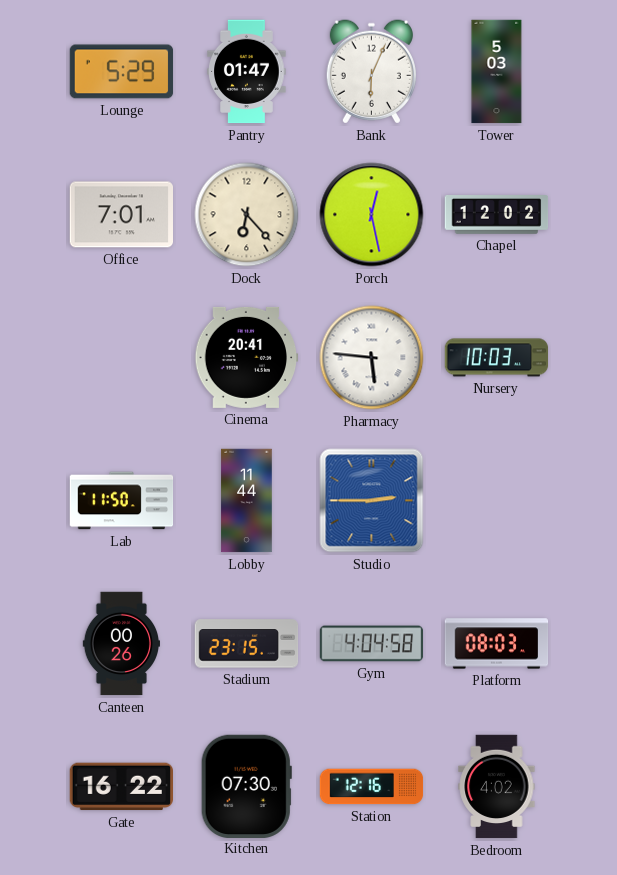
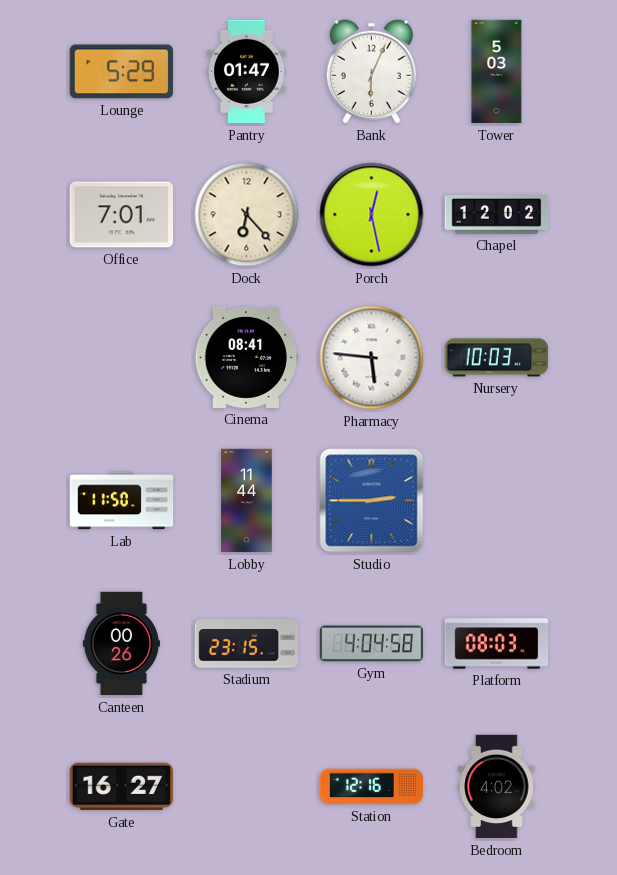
Cinema: 20:41 -> 08:41
Gate: 16:22 -> 16:27
Kitchen: 07:30 -> none
